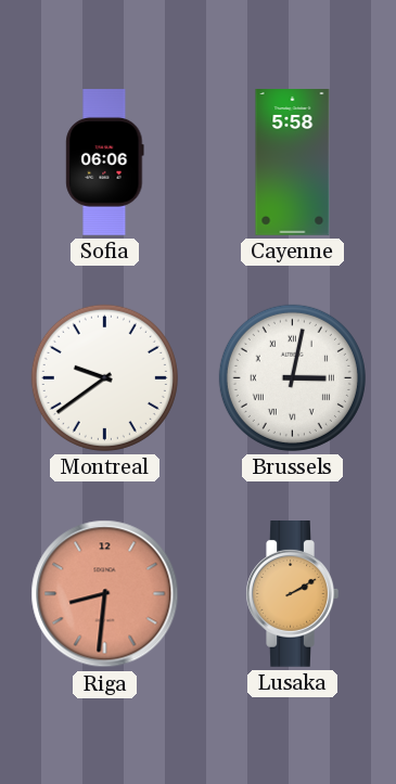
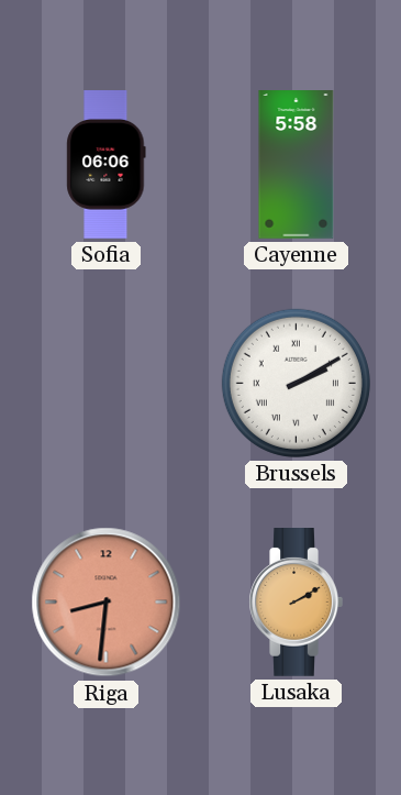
Montreal: 9:39 -> none
Brussels: 3:02 -> 2:10
